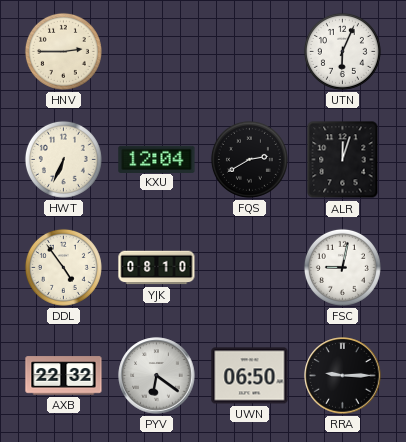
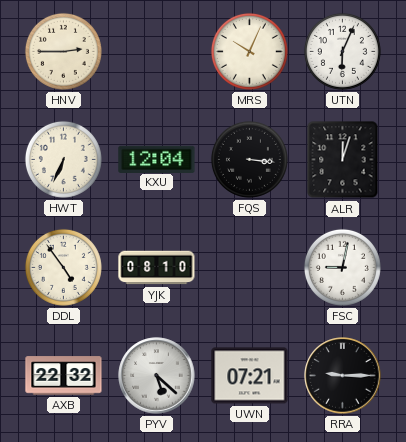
MRS: none -> 10:04
FQS: 2:40 -> 3:16
PYV: 6:21 -> 5:22
UWN: 06:50 -> 07:21
